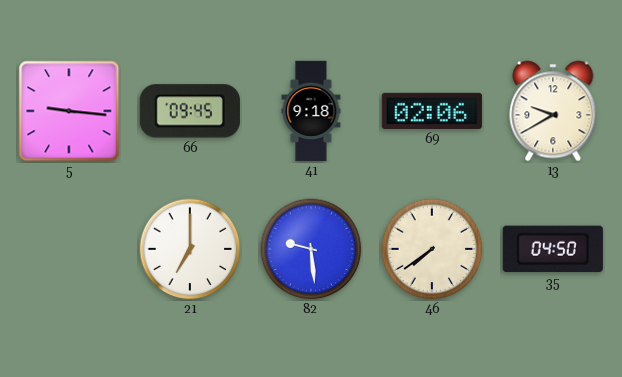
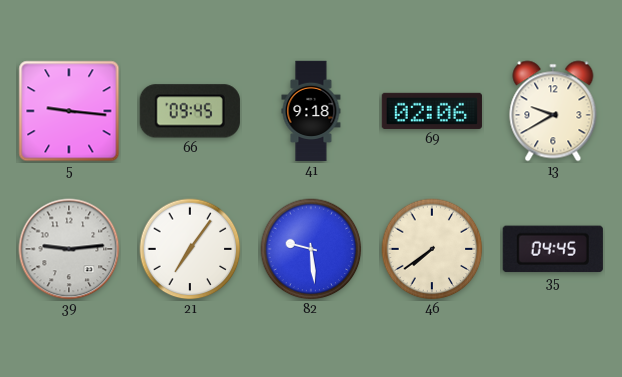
39: none -> 9:14
21: 7:00 -> 7:06
35: 04:50 -> 04:45
